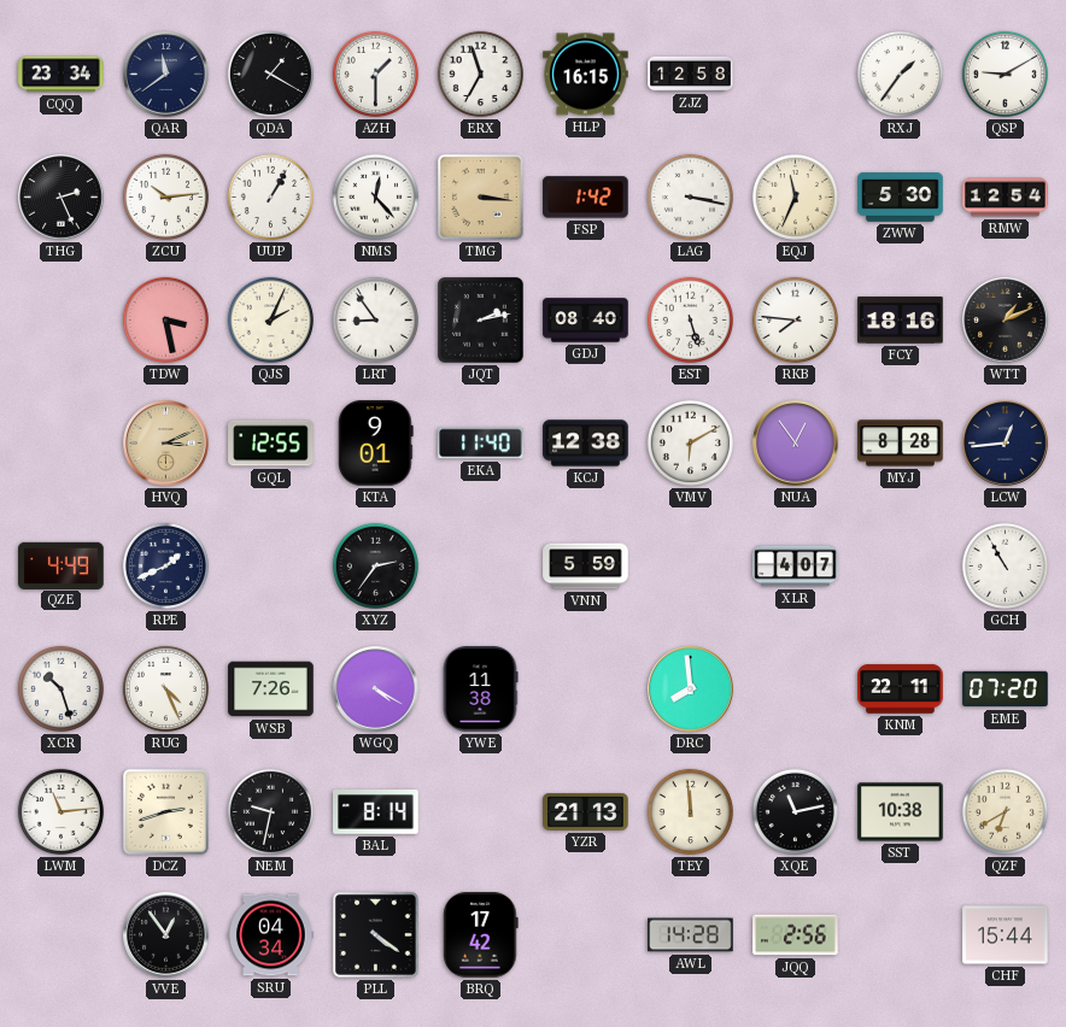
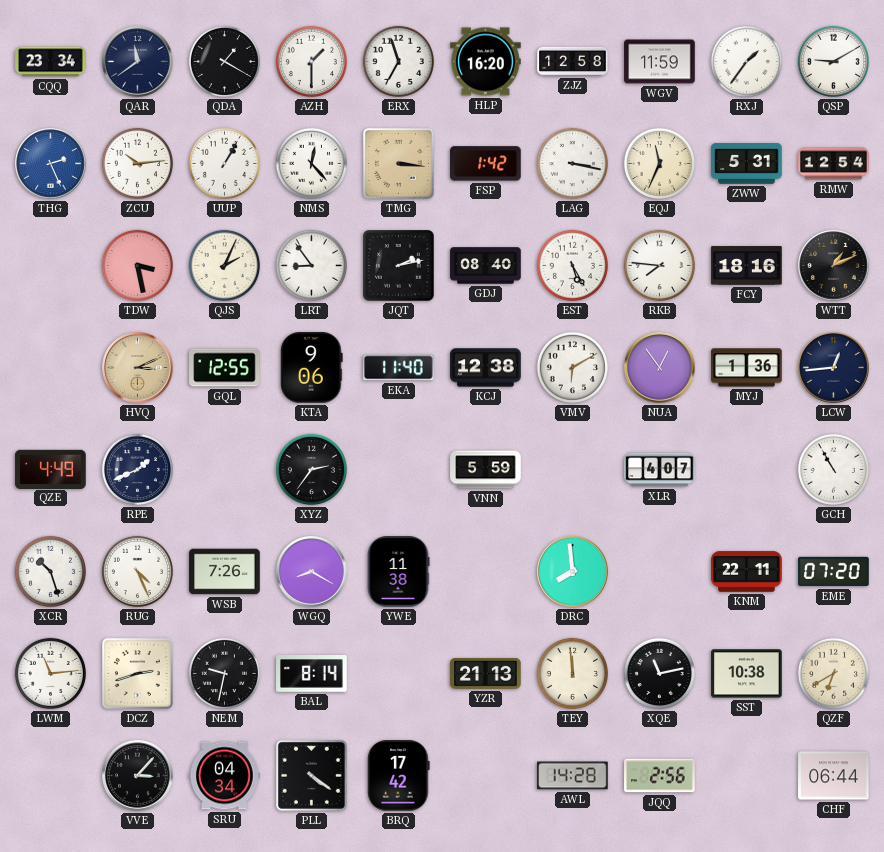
HLP: 16:15 -> 16:20
WGV: none -> 11:59
THG dial: black -> blue
ZWW: 5:30 -> 5:31
EST: 5:27 -> 5:25
KTA: 9:01 -> 9:06
MYJ: 8:28 -> 1:36
WGQ: 4:20 -> 8:20
VVE: 12:54 -> 3:07
CHF: 15:44 -> 06:44
